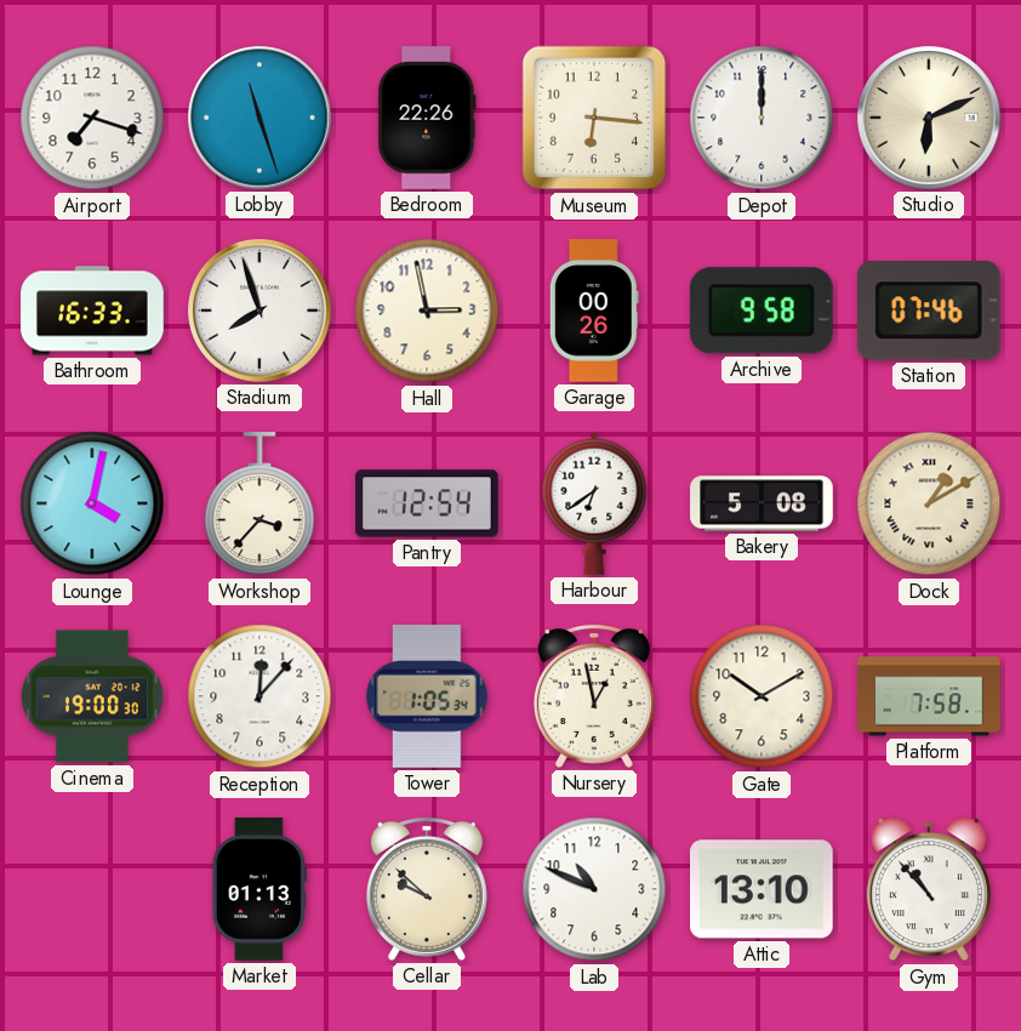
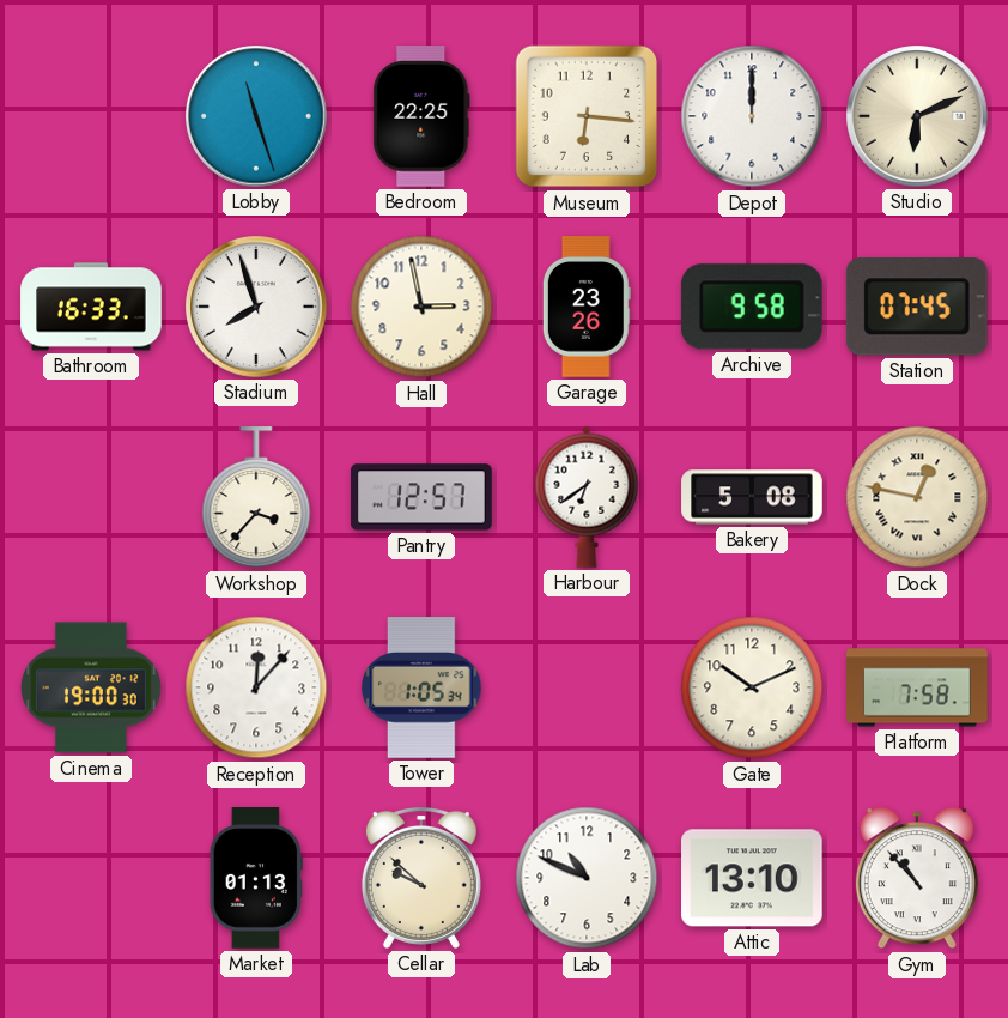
Airport: 7:18 -> none
Bedroom: 22:26 -> 22:25
Garage: 00:26 -> 23:26
Station: 07:46 -> 07:45
Lounge: 4:02 -> none
Pantry: 12:54 -> 12:57
Dock: 1:10 -> 12:47
Nursery: 12:58 -> none
Gate: 10:10 -> 10:11
